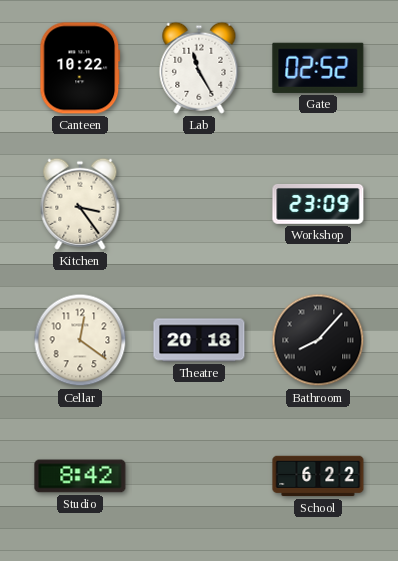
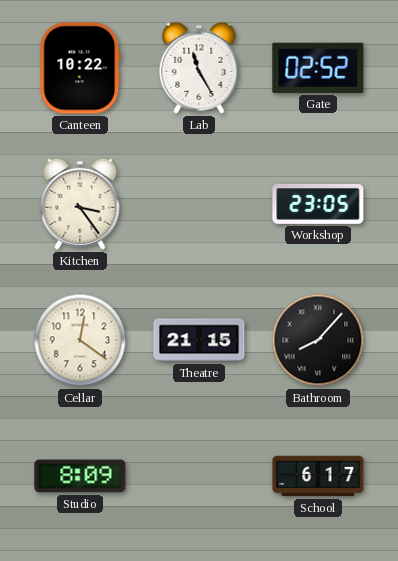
Workshop: 23:09 -> 23:05
Theatre: 20:18 -> 21:15
Studio: 8:42 -> 8:09
School: 6:22 -> 6:17
